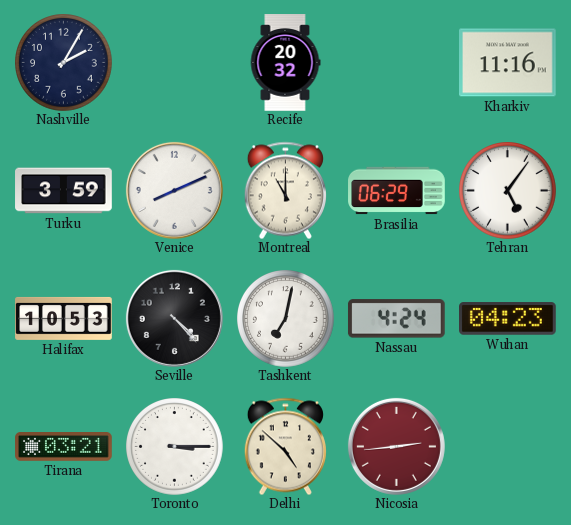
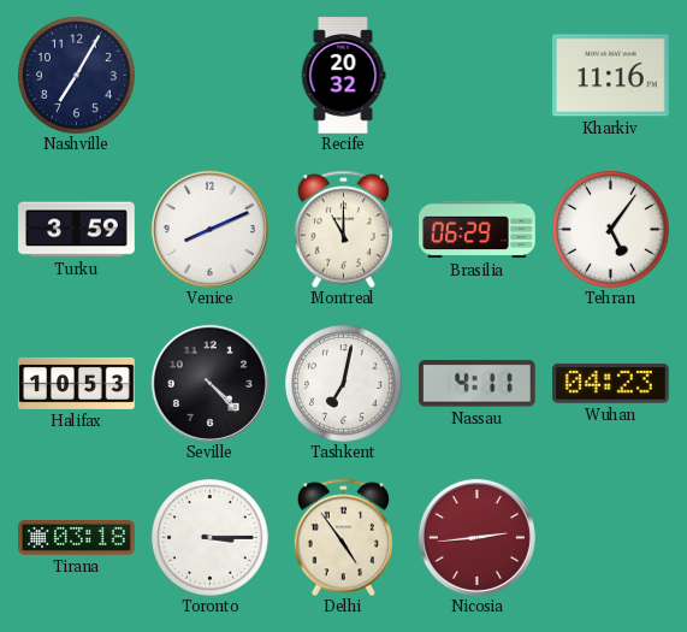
Nashville: 2:05 -> 7:05
Nassau: 4:24 -> 4:11
Tirana: 03:21 -> 03:18
Delhi: 4:52 -> 4:54
